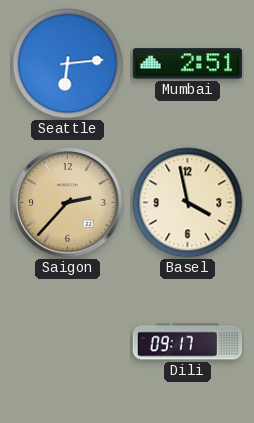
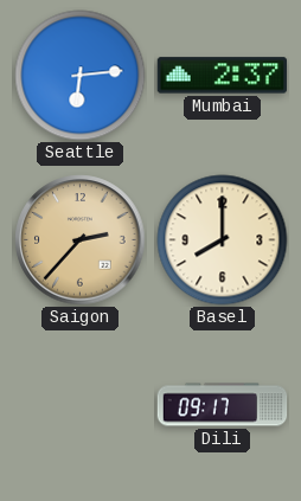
Mumbai: 2:51 -> 2:37
Basel: 3:58 -> 8:00
